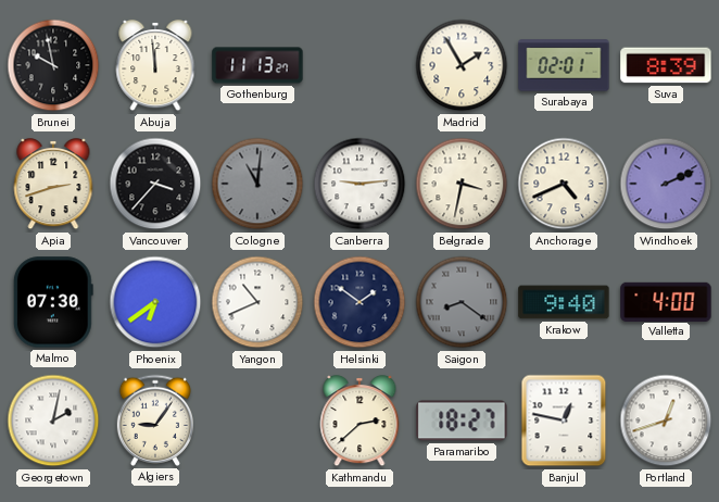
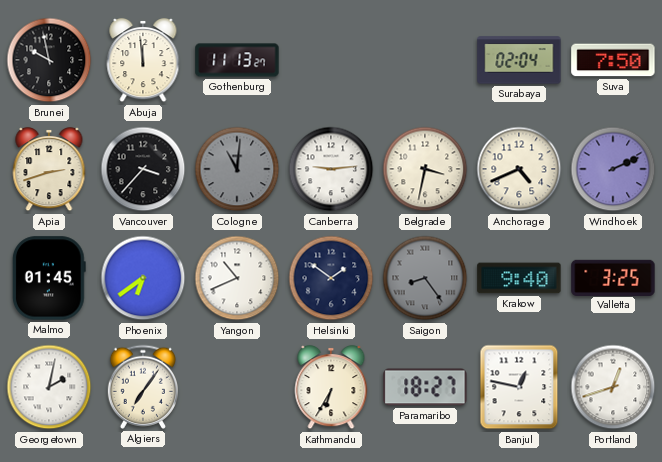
Madrid: 1:55 -> none
Surabaya: 02:01 -> 02:04
Suva: 8:39 -> 7:50
Malmo: 07:30 -> 01:45
Saigon: 8:21 -> 8:24
Valletta: 4:00 -> 3:25
Algiers: 9:06 -> 7:06
Kathmandu: 2:38 -> 6:35
